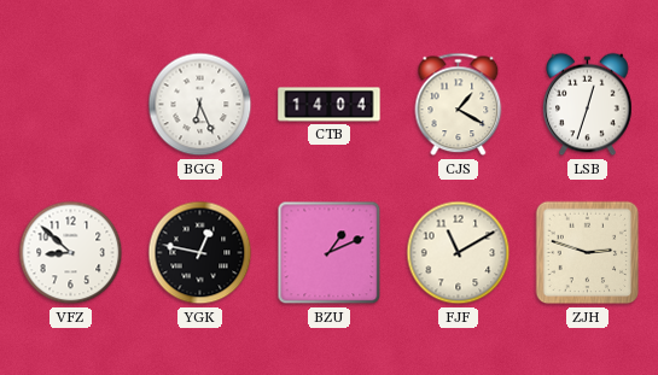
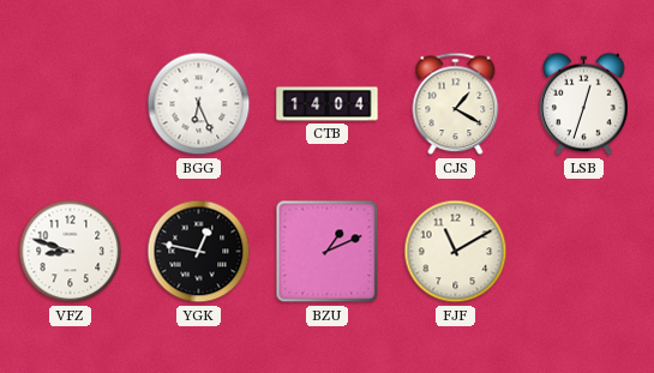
VFZ: 8:52 -> 8:48
ZJH: 2:48 -> none
